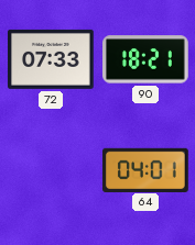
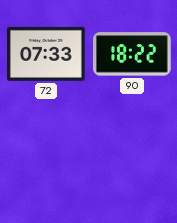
90: 18:21 -> 18:22
64: 04:01 -> none
